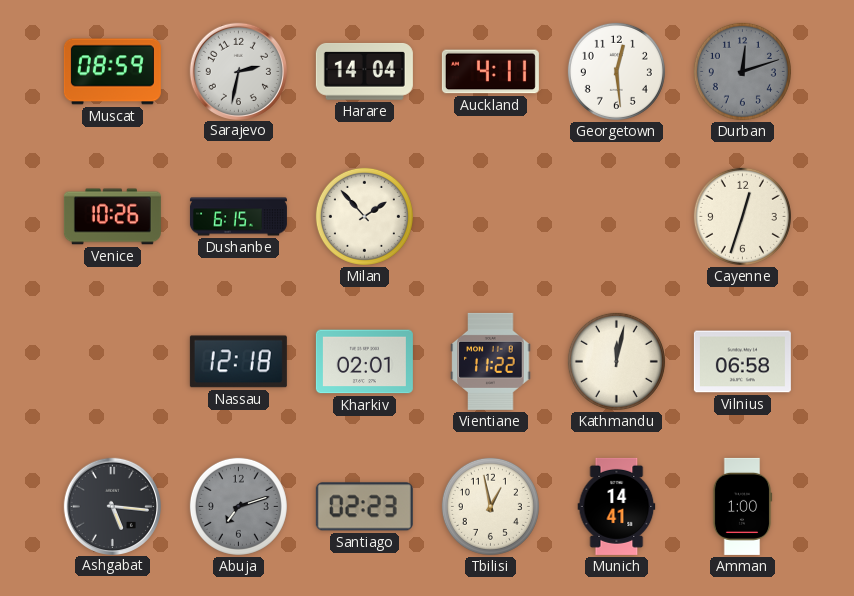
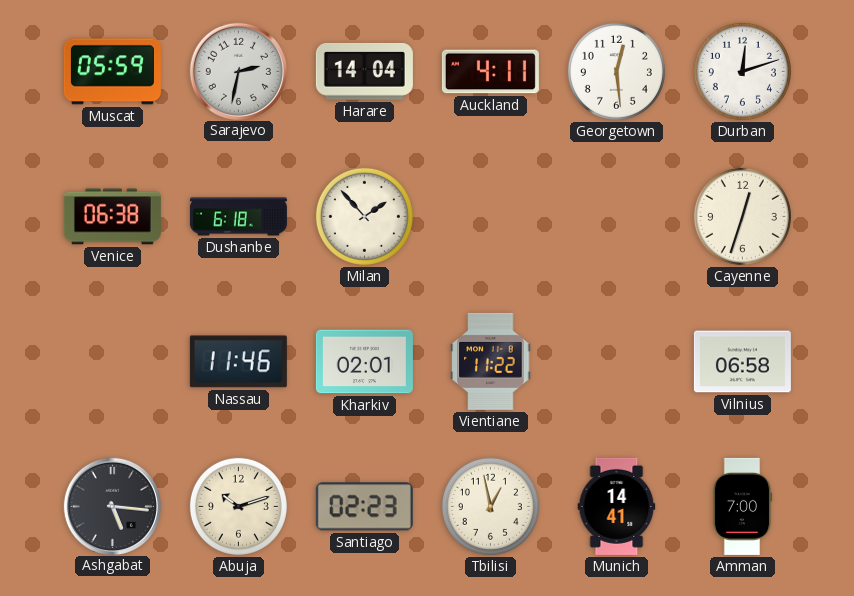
Muscat: 08:59 -> 05:59
Durban dial: grey -> white
Venice: 10:26 -> 06:38
Dushanbe: 6:15 -> 6:18
Nassau: 12:18 -> 11:46
Kathmandu: 12:02 -> none
Abuja: 7:12 -> 10:12
Abuja dial: grey -> cream
Amman: 1:00 -> 7:00
